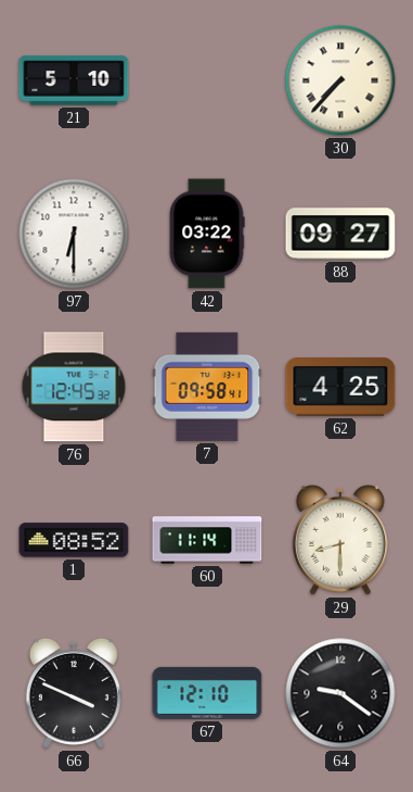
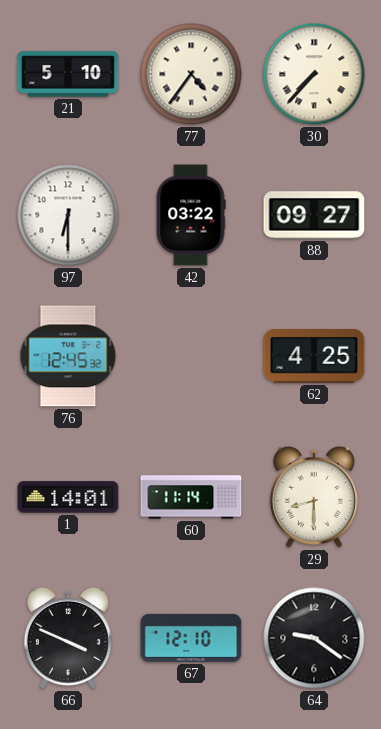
77: none -> 4:36
7: 09:58 -> none
1: 08:52 -> 14:01
